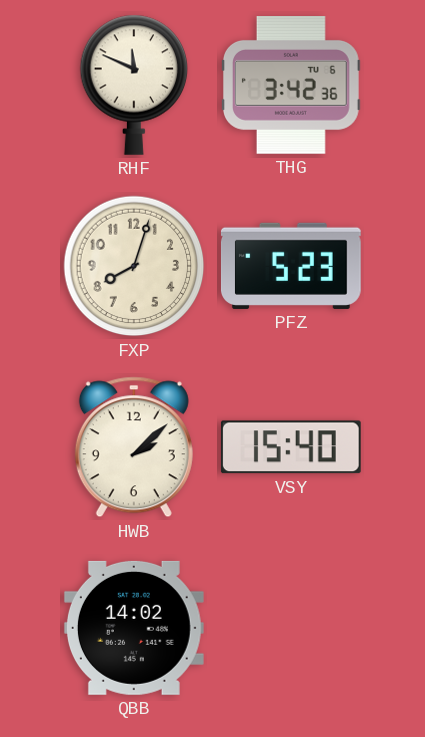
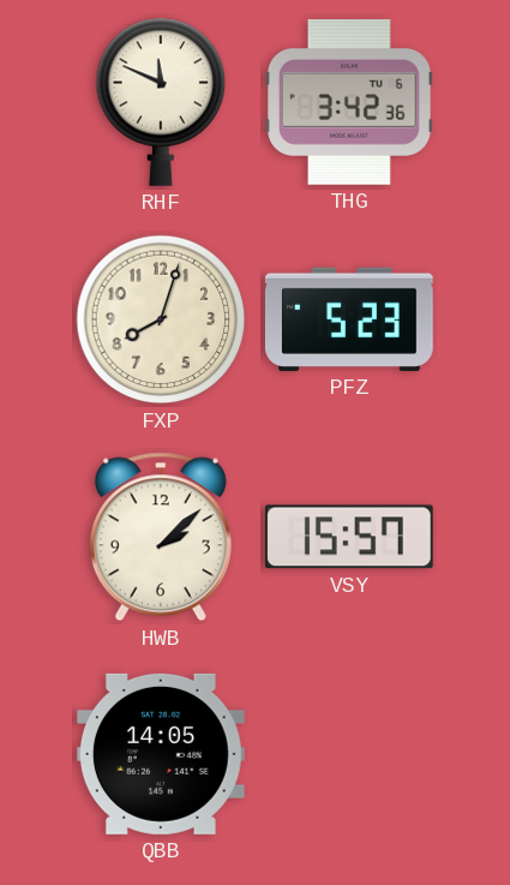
VSY: 15:40 -> 15:57
QBB: 14:02 -> 14:05
